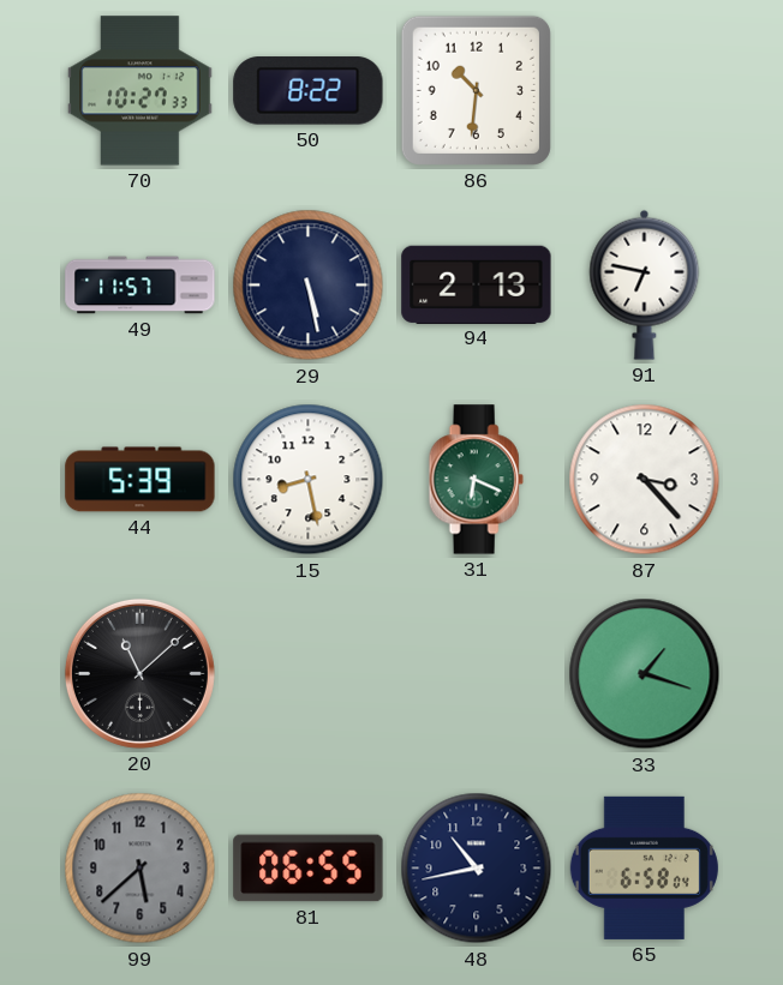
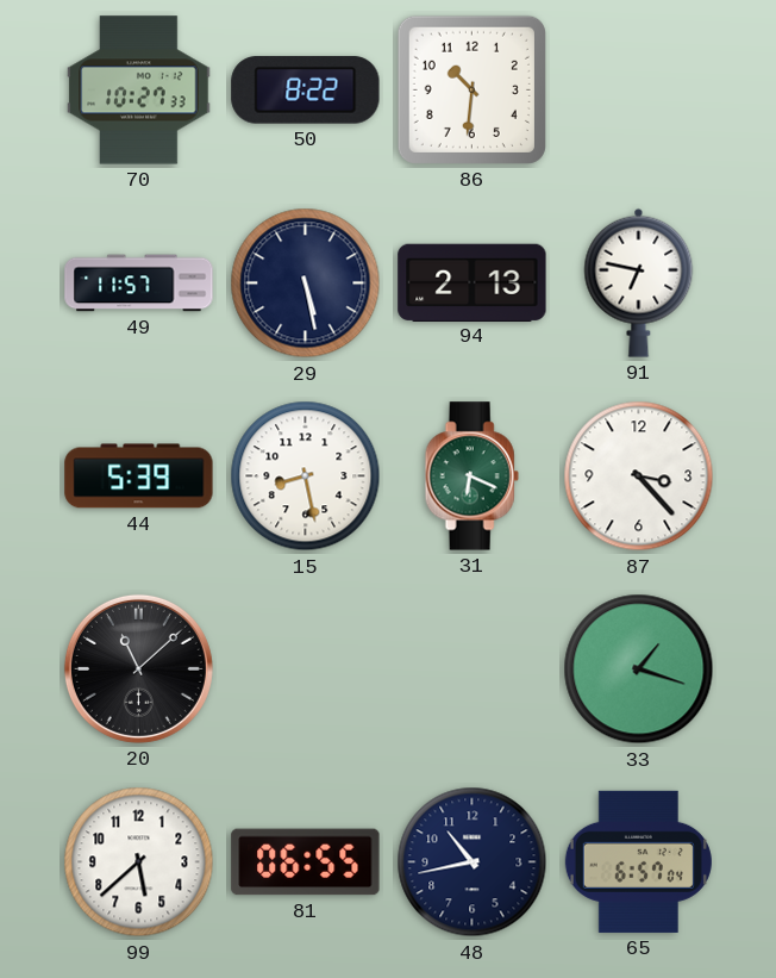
99 dial: grey -> white
65: 6:58 -> 6:57
